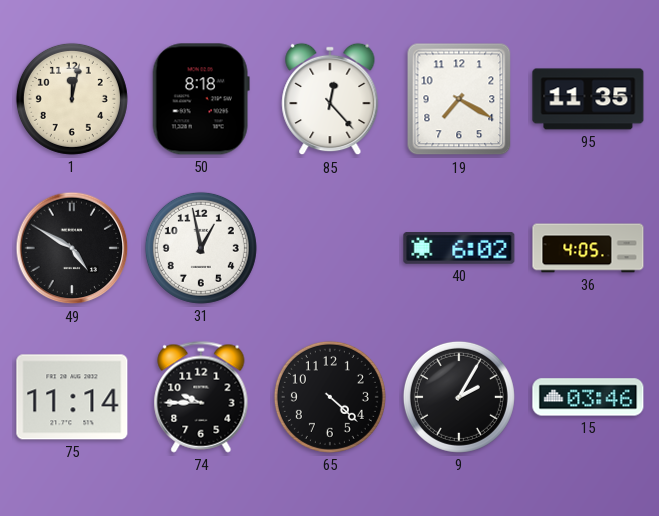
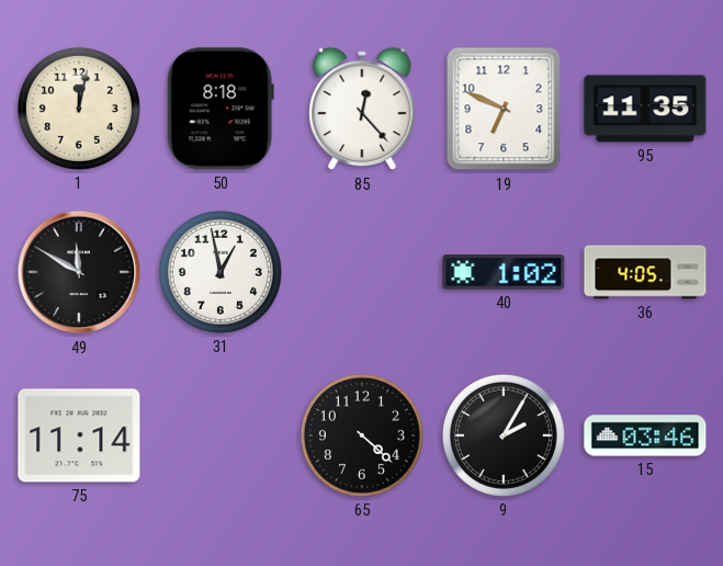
19: 7:20 -> 6:49
49: 4:50 -> 11:50
40: 6:02 -> 1:02
74: 9:45 -> none
